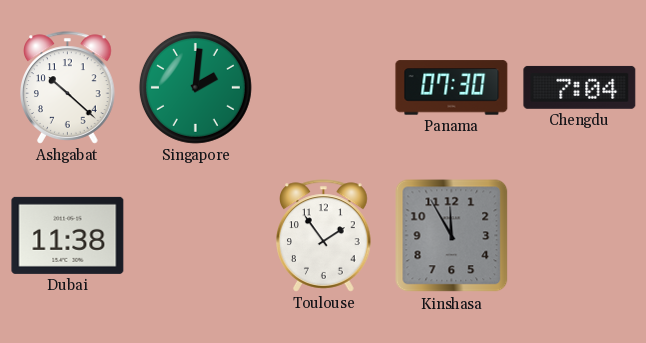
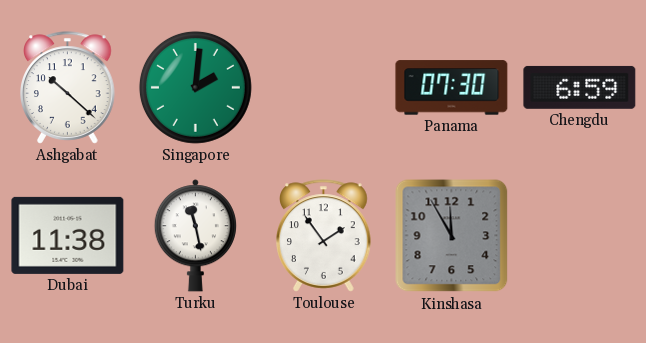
Chengdu: 7:04 -> 6:59
Turku: none -> 11:28
